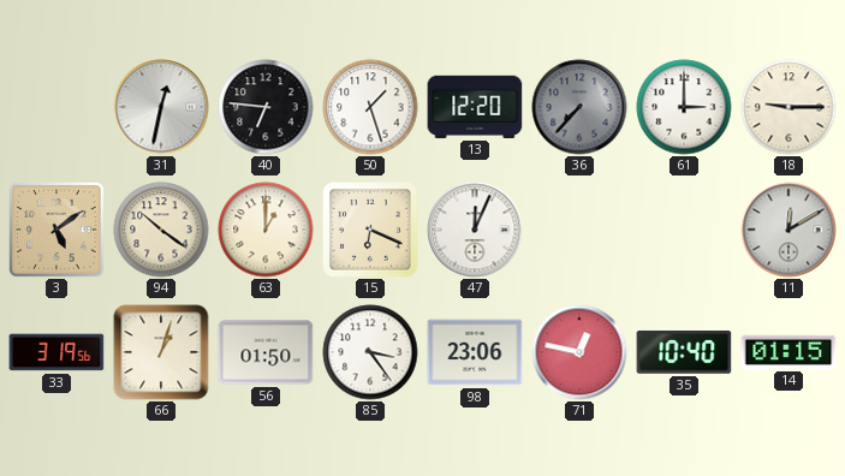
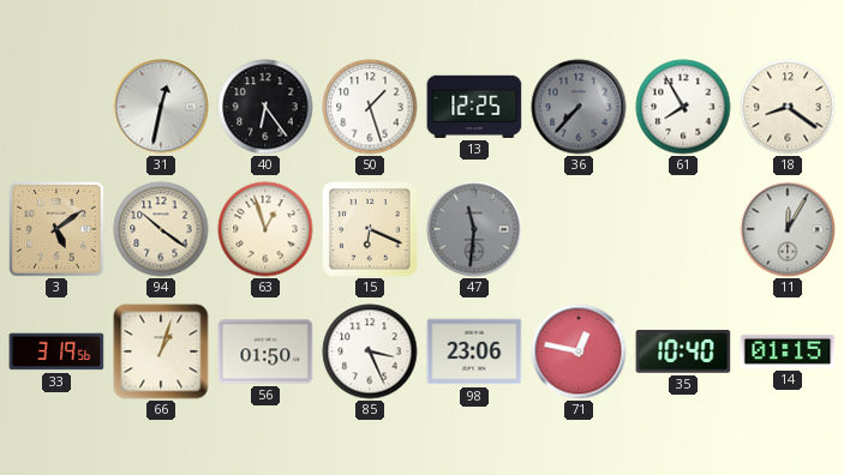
40: 6:46 -> 6:24
13: 12:20 -> 12:25
61: 3:00 -> 7:55
18: 9:15 -> 8:21
63: 1:00 -> 12:57
47: 12:04 -> 11:31
47 dial: white -> grey
11: 12:10 -> 12:05
85: 3:24 -> 3:26
